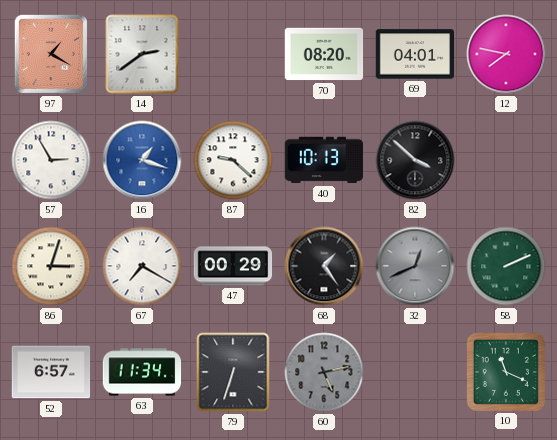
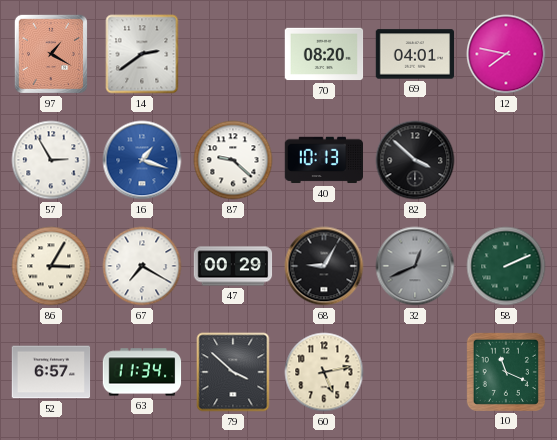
86: 3:03 -> 3:05
68: 1:24 -> 9:05
79: 6:33 -> 3:52
60 dial: grey -> cream
